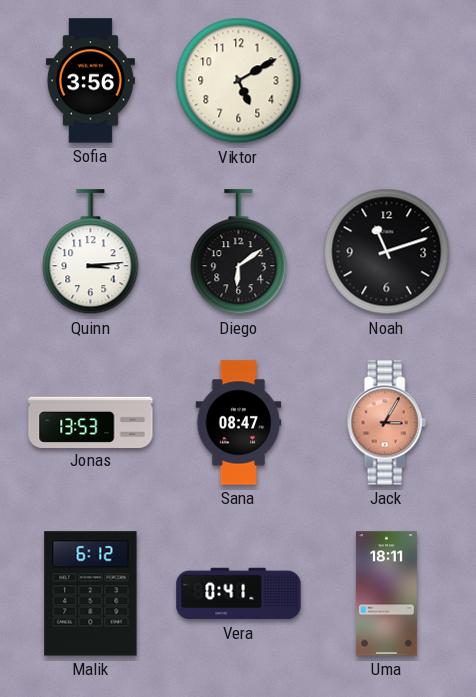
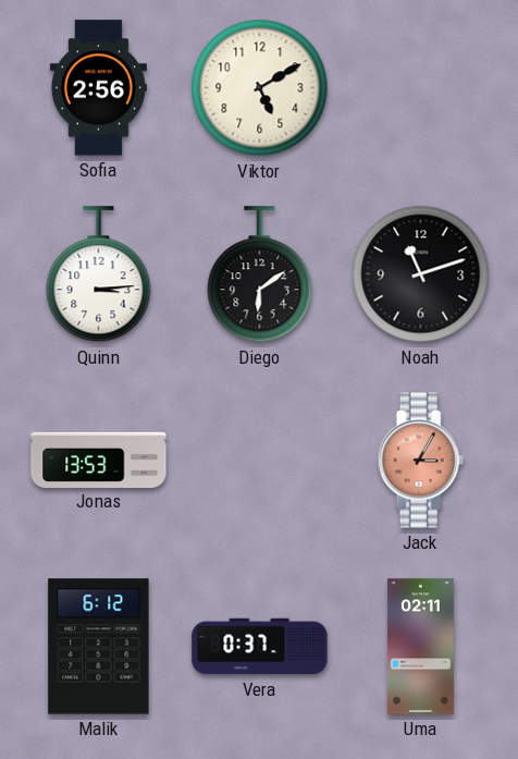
Sofia: 3:56 -> 2:56
Sana: 08:47 -> none
Vera: 0:41 -> 0:37
Uma: 18:11 -> 02:11
